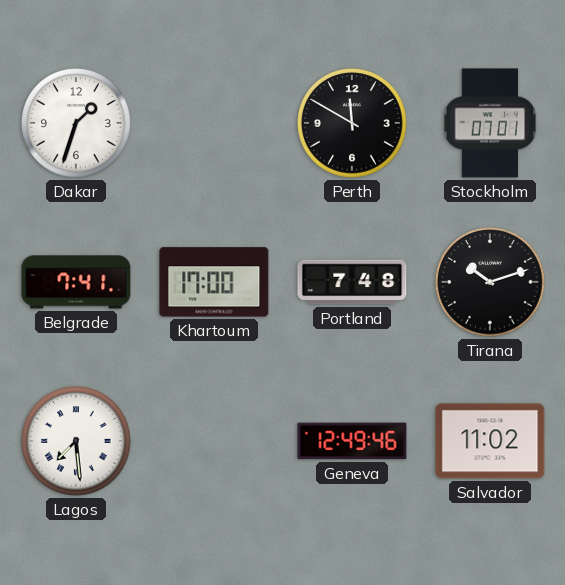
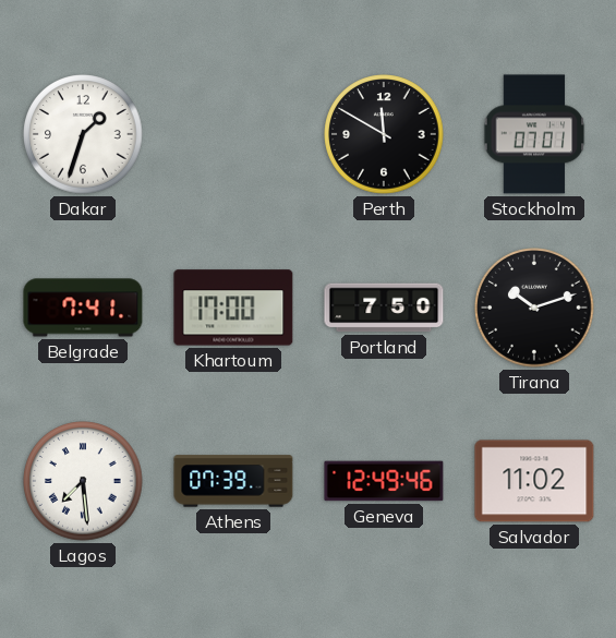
Portland: 7:48 -> 7:50
Athens: none -> 07:39
